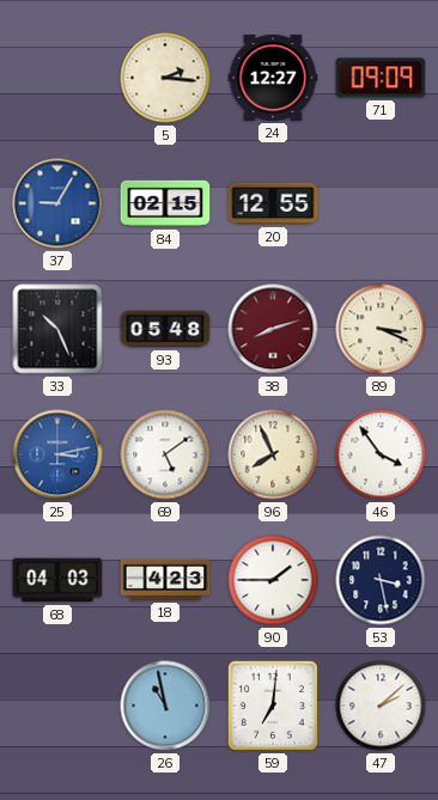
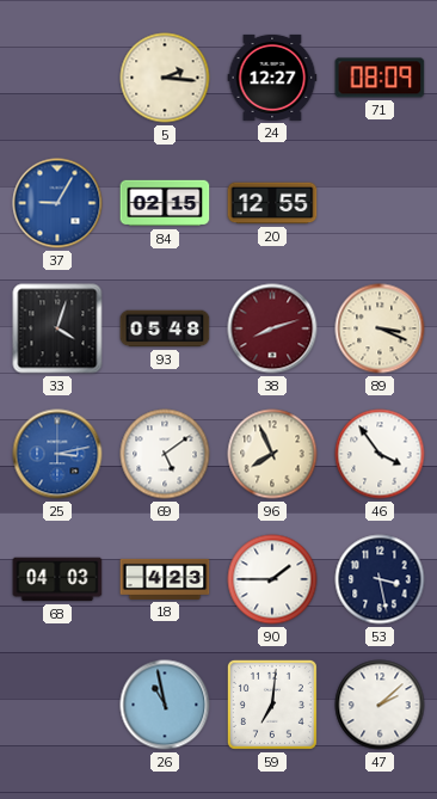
71: 09:09 -> 08:09
33: 10:26 -> 4:03
